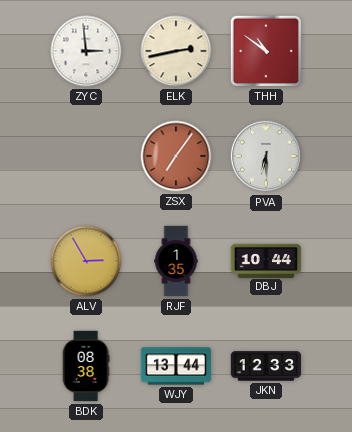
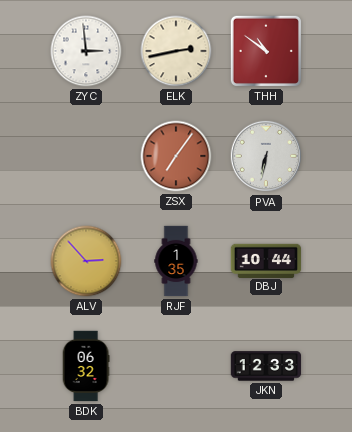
PVA: 6:30 -> 6:32
ALV: 2:55 -> 2:53
BDK: 08:38 -> 06:32
WJY: 13:44 -> none
